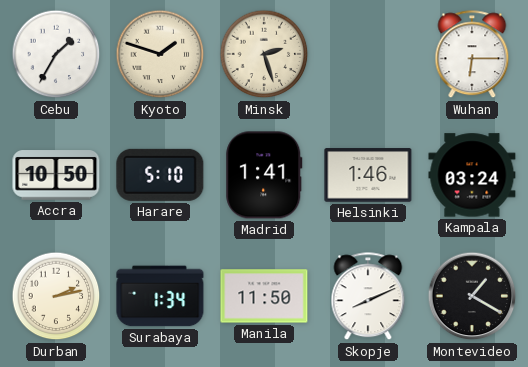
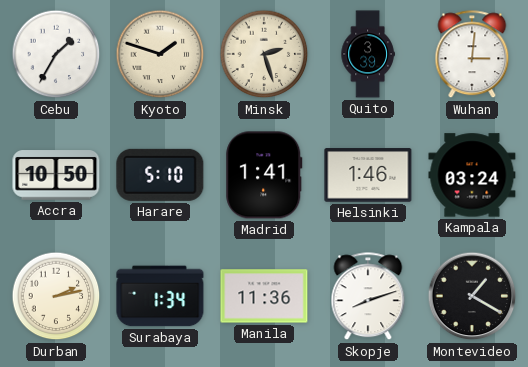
Quito: none -> 3:39
Wuhan: 6:15 -> 3:01
Manila: 11:50 -> 11:36
Skopje: 8:11 -> 8:12
